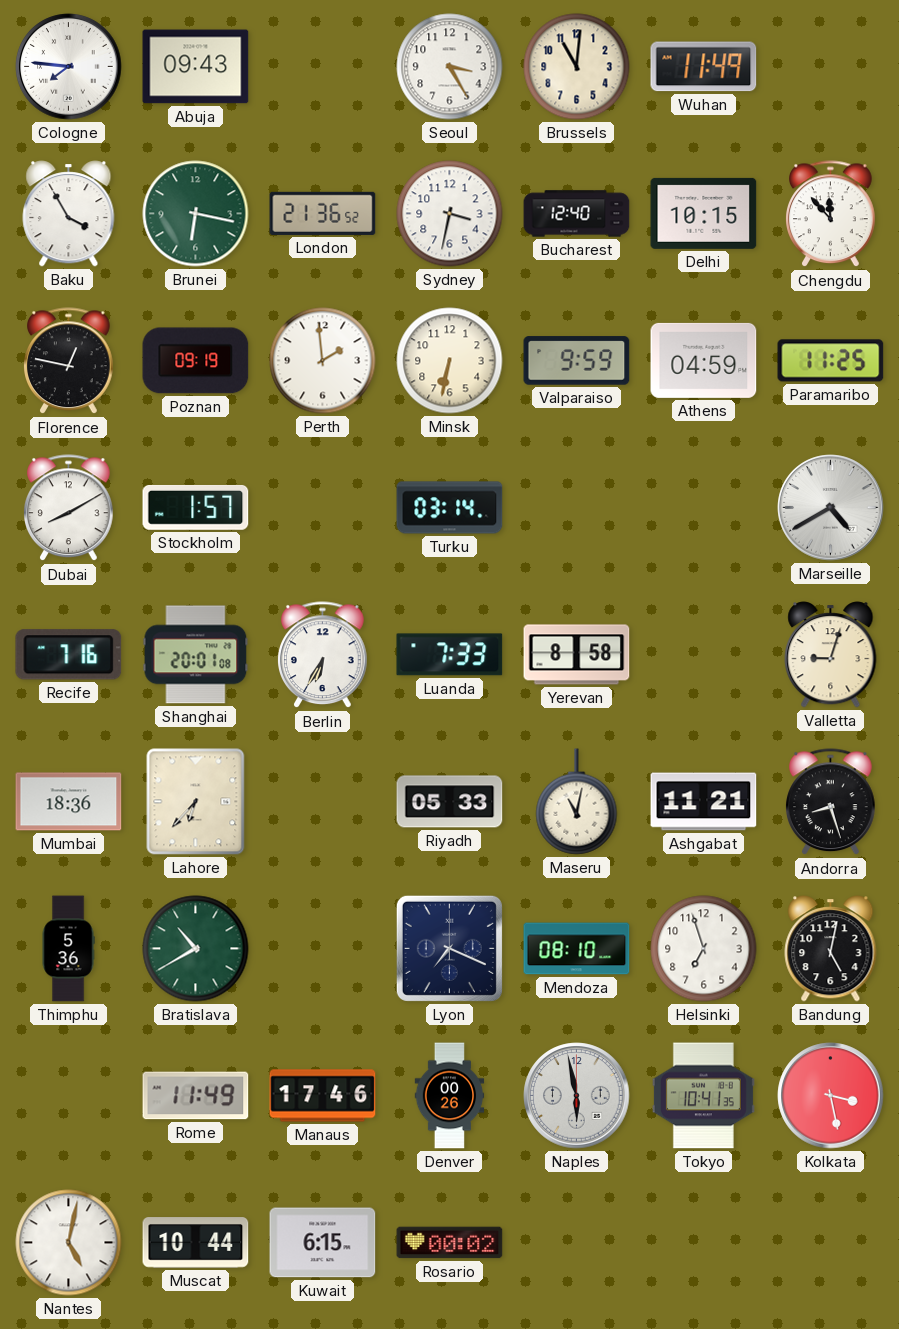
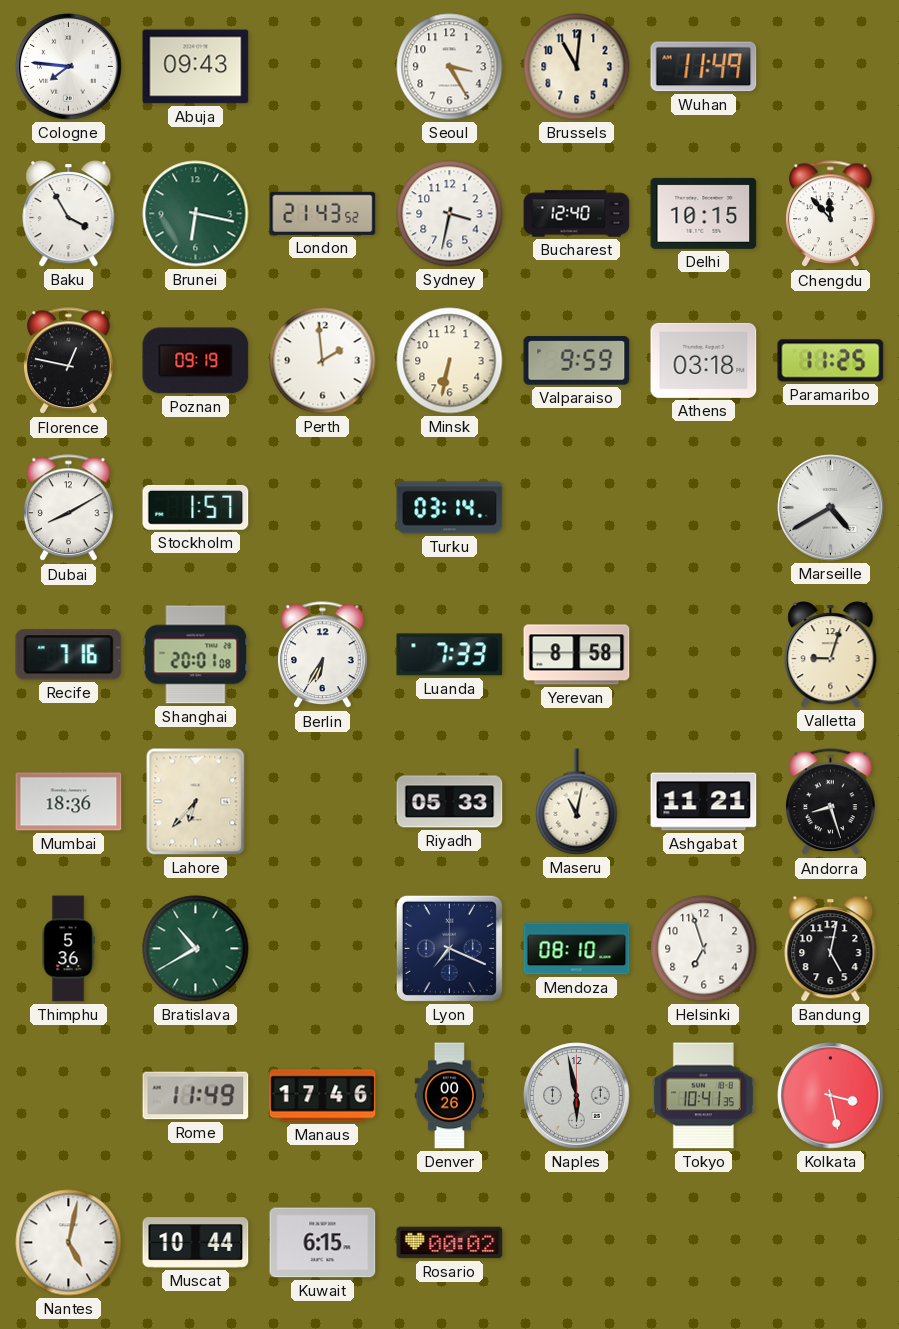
London: 21:36 -> 21:43
Athens: 04:59 -> 03:18
